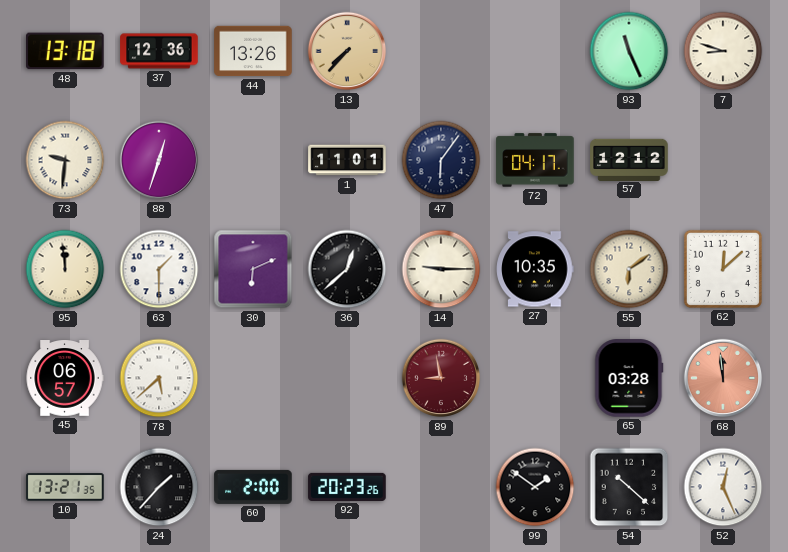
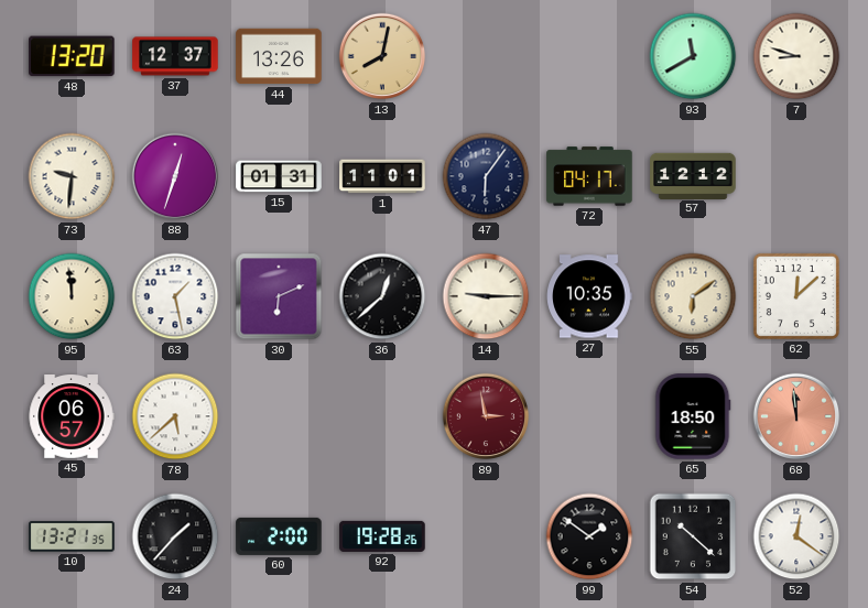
48: 13:18 -> 13:20
37: 12:36 -> 12:37
13: 7:37 -> 8:02
93: 11:26 -> 11:40
15: none -> 01:31
63: 1:30 -> 1:28
89: 8:58 -> 2:58
65: 03:28 -> 18:50
92: 20:23 -> 19:28
52: 12:26 -> 12:21
